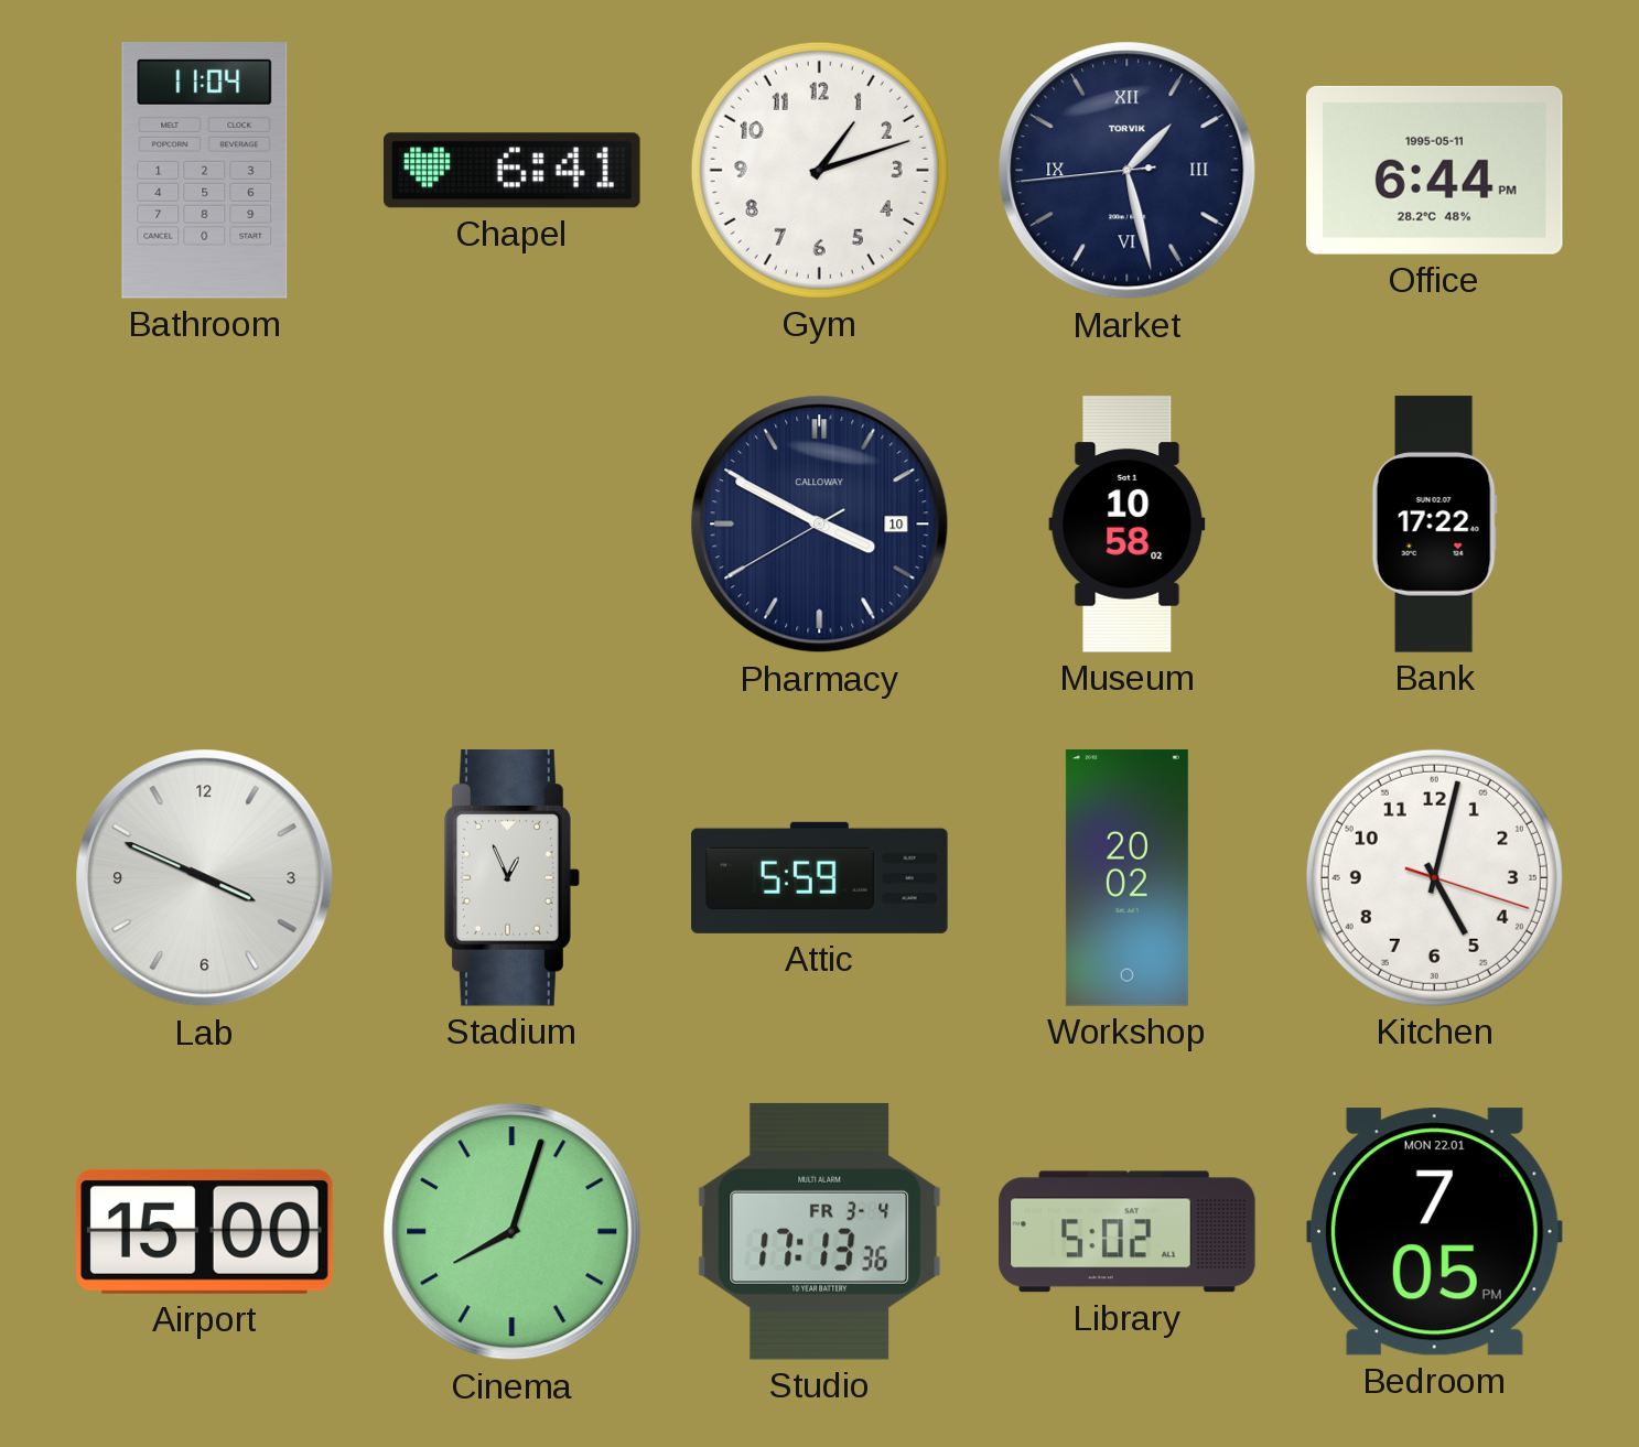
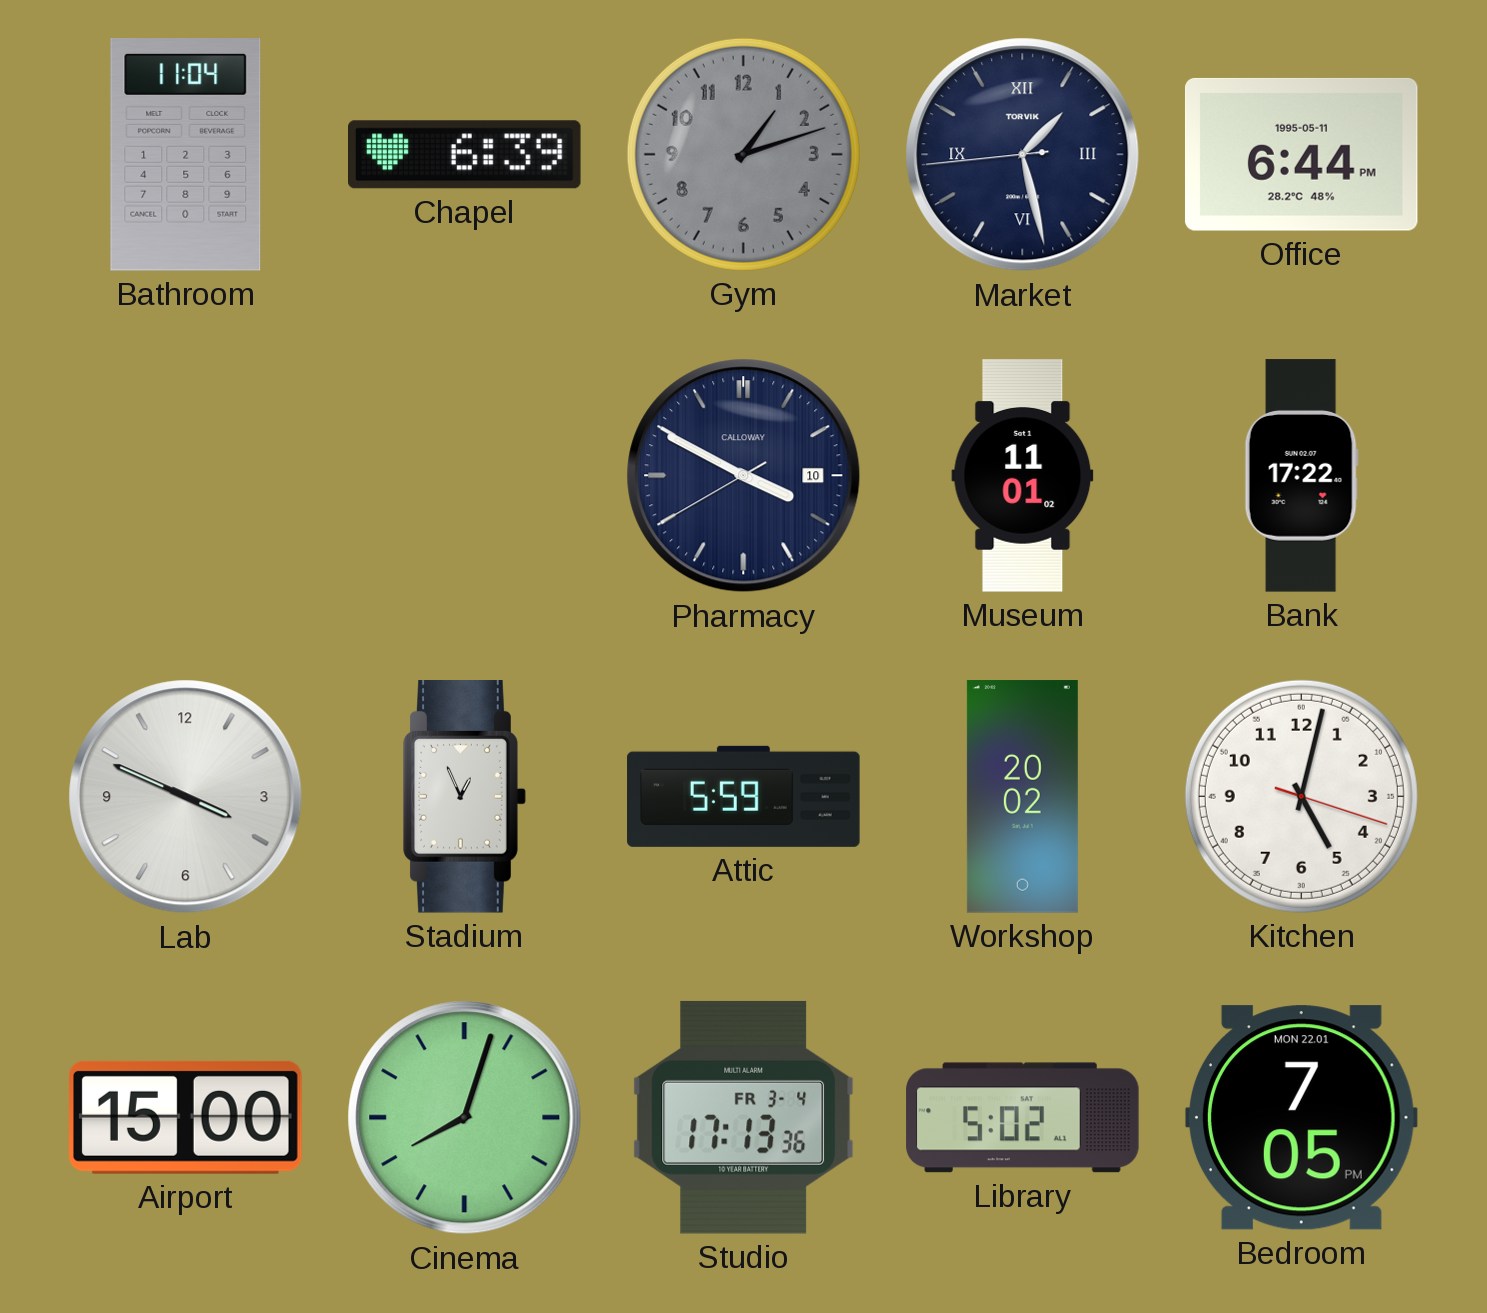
Chapel: 6:41 -> 6:39
Gym dial: white -> grey
Museum: 10:58 -> 11:01
